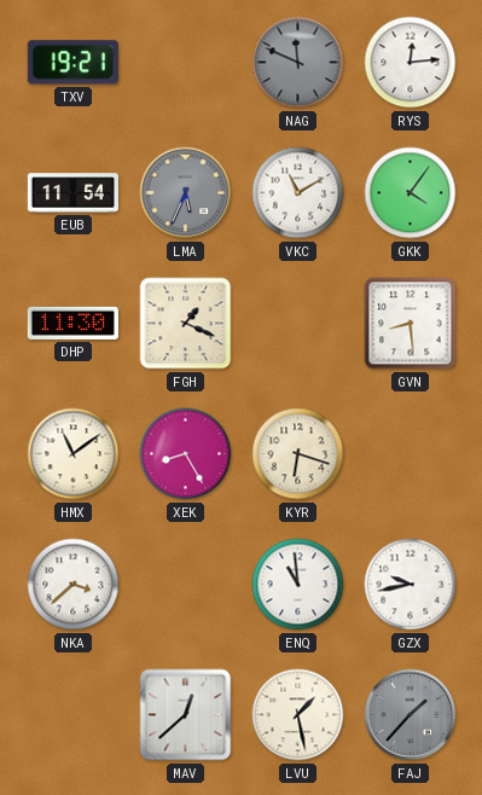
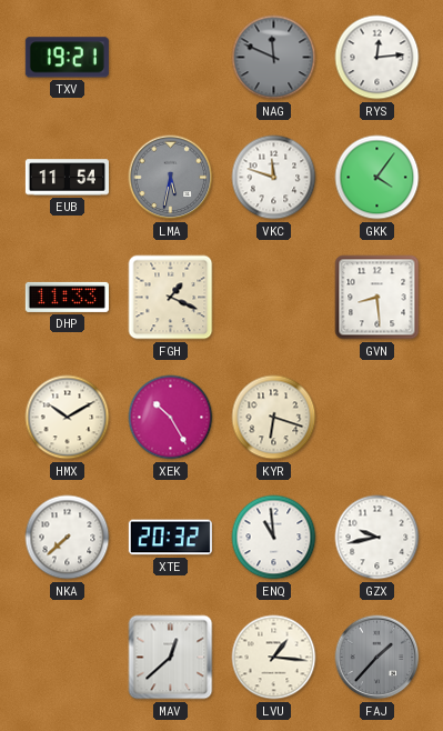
LMA: 5:34 -> 5:32
VKC: 11:10 -> 11:48
DHP: 11:30 -> 11:33
HMX: 11:09 -> 10:10
XEK: 8:25 -> 10:25
NKA: 3:38 -> 7:38
XTE: none -> 20:32
LVU: 1:28 -> 1:16
